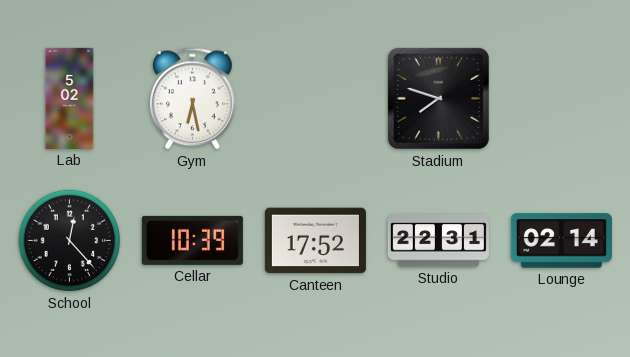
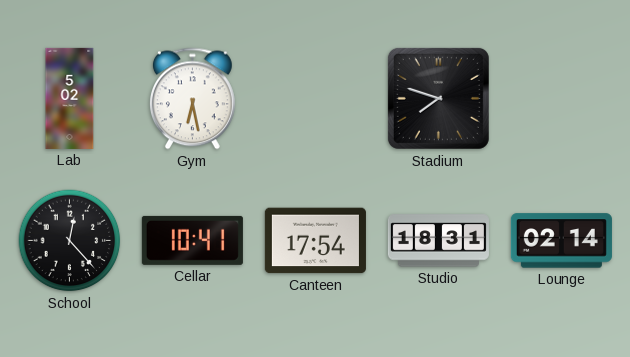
Cellar: 10:39 -> 10:41
Canteen: 17:52 -> 17:54
Studio: 22:31 -> 18:31
